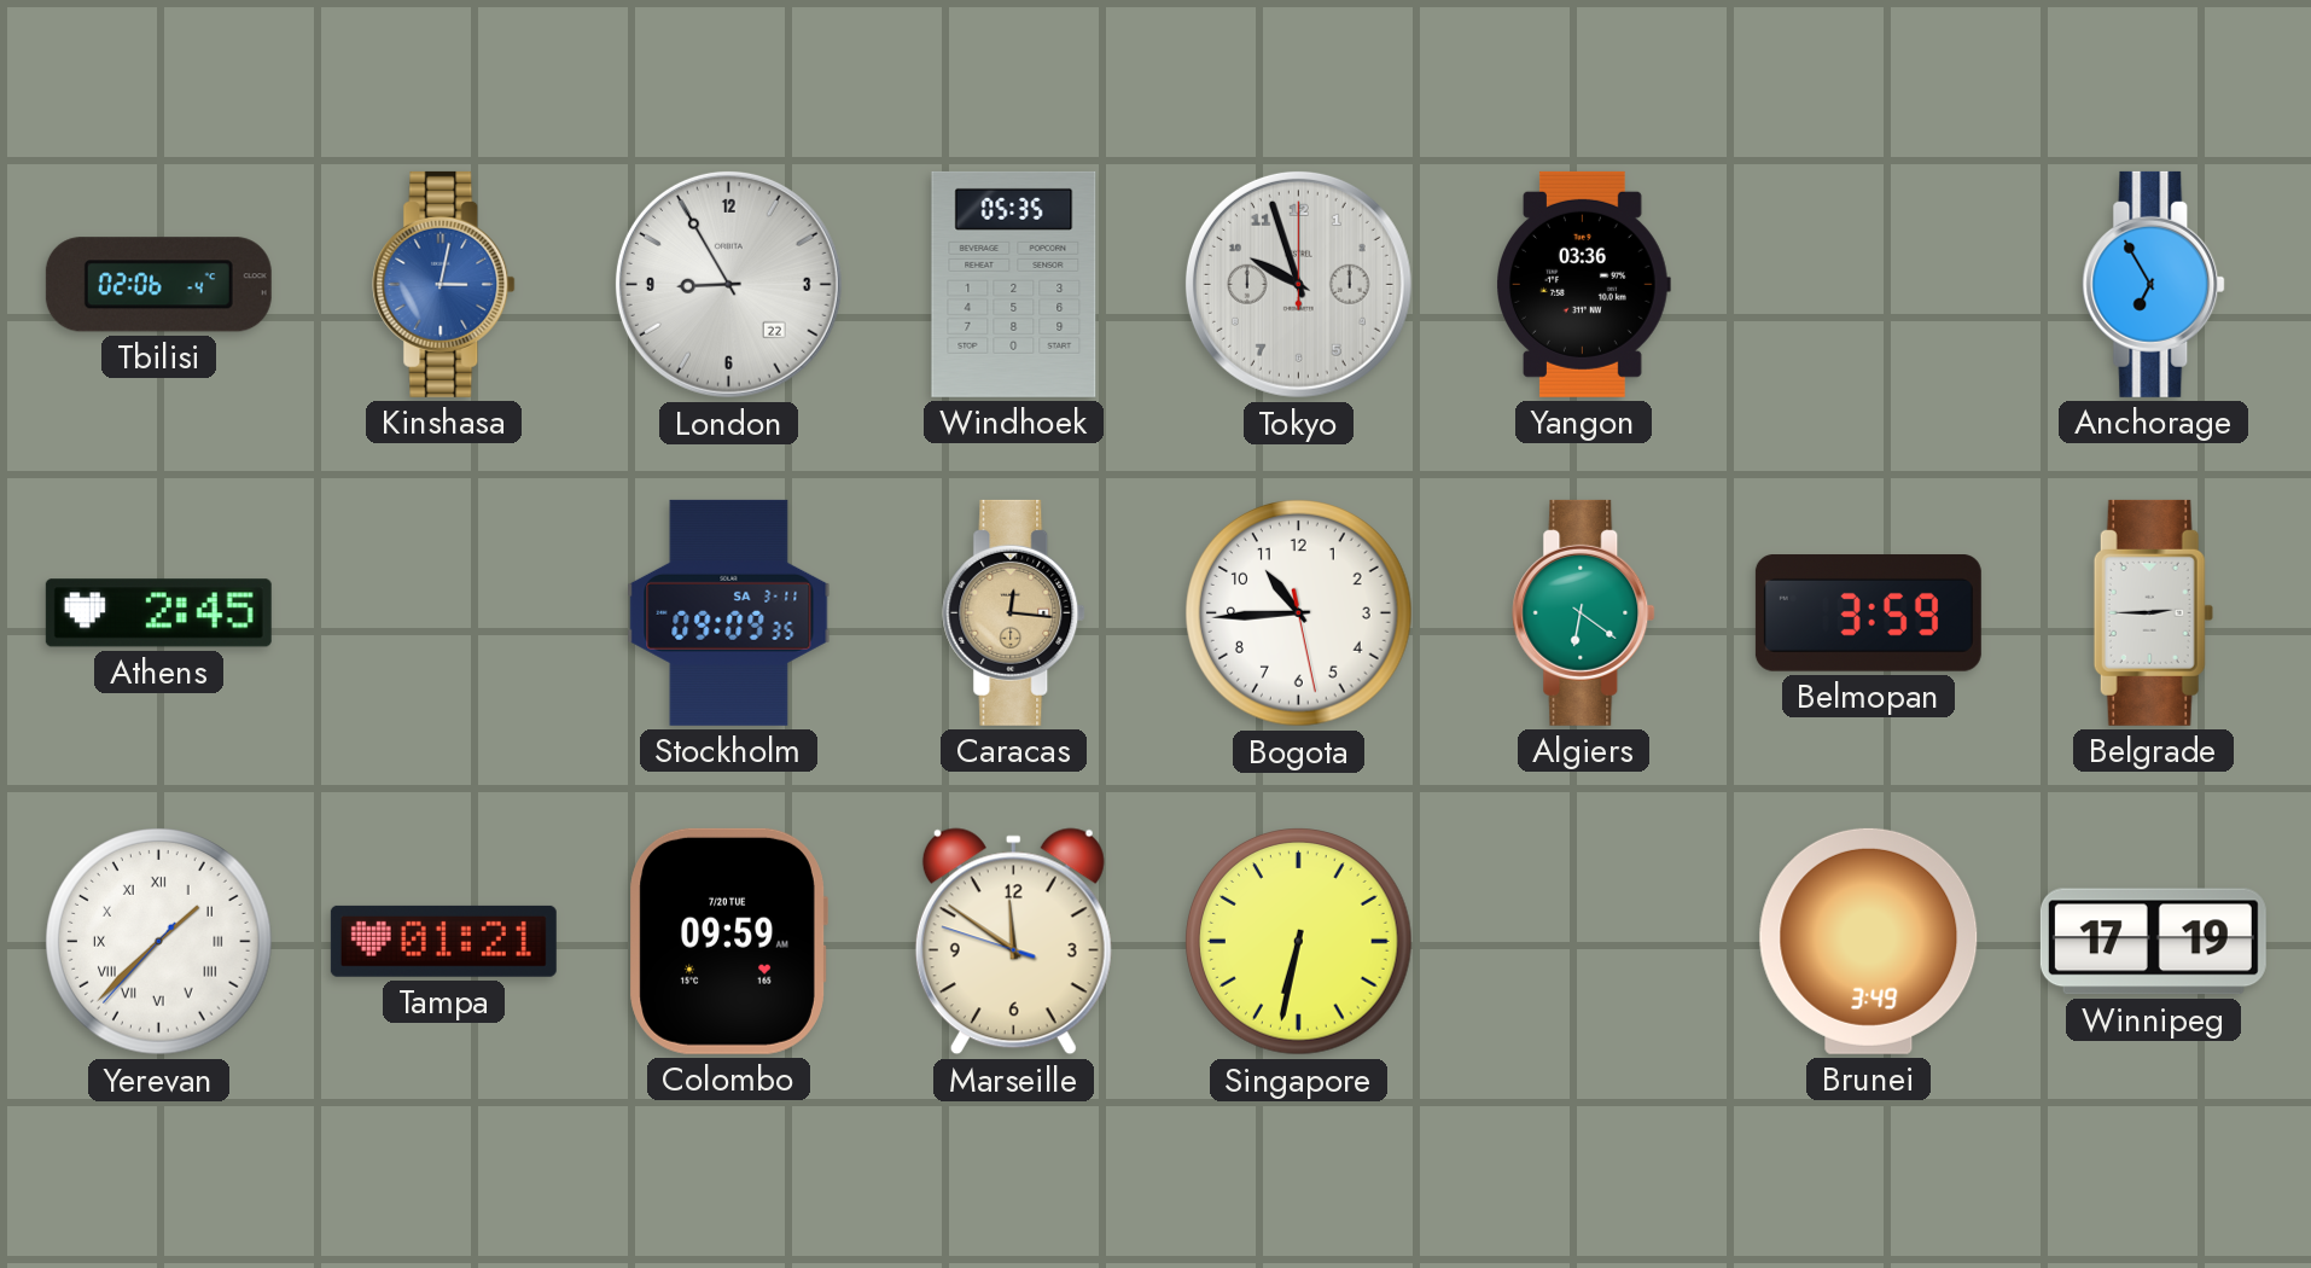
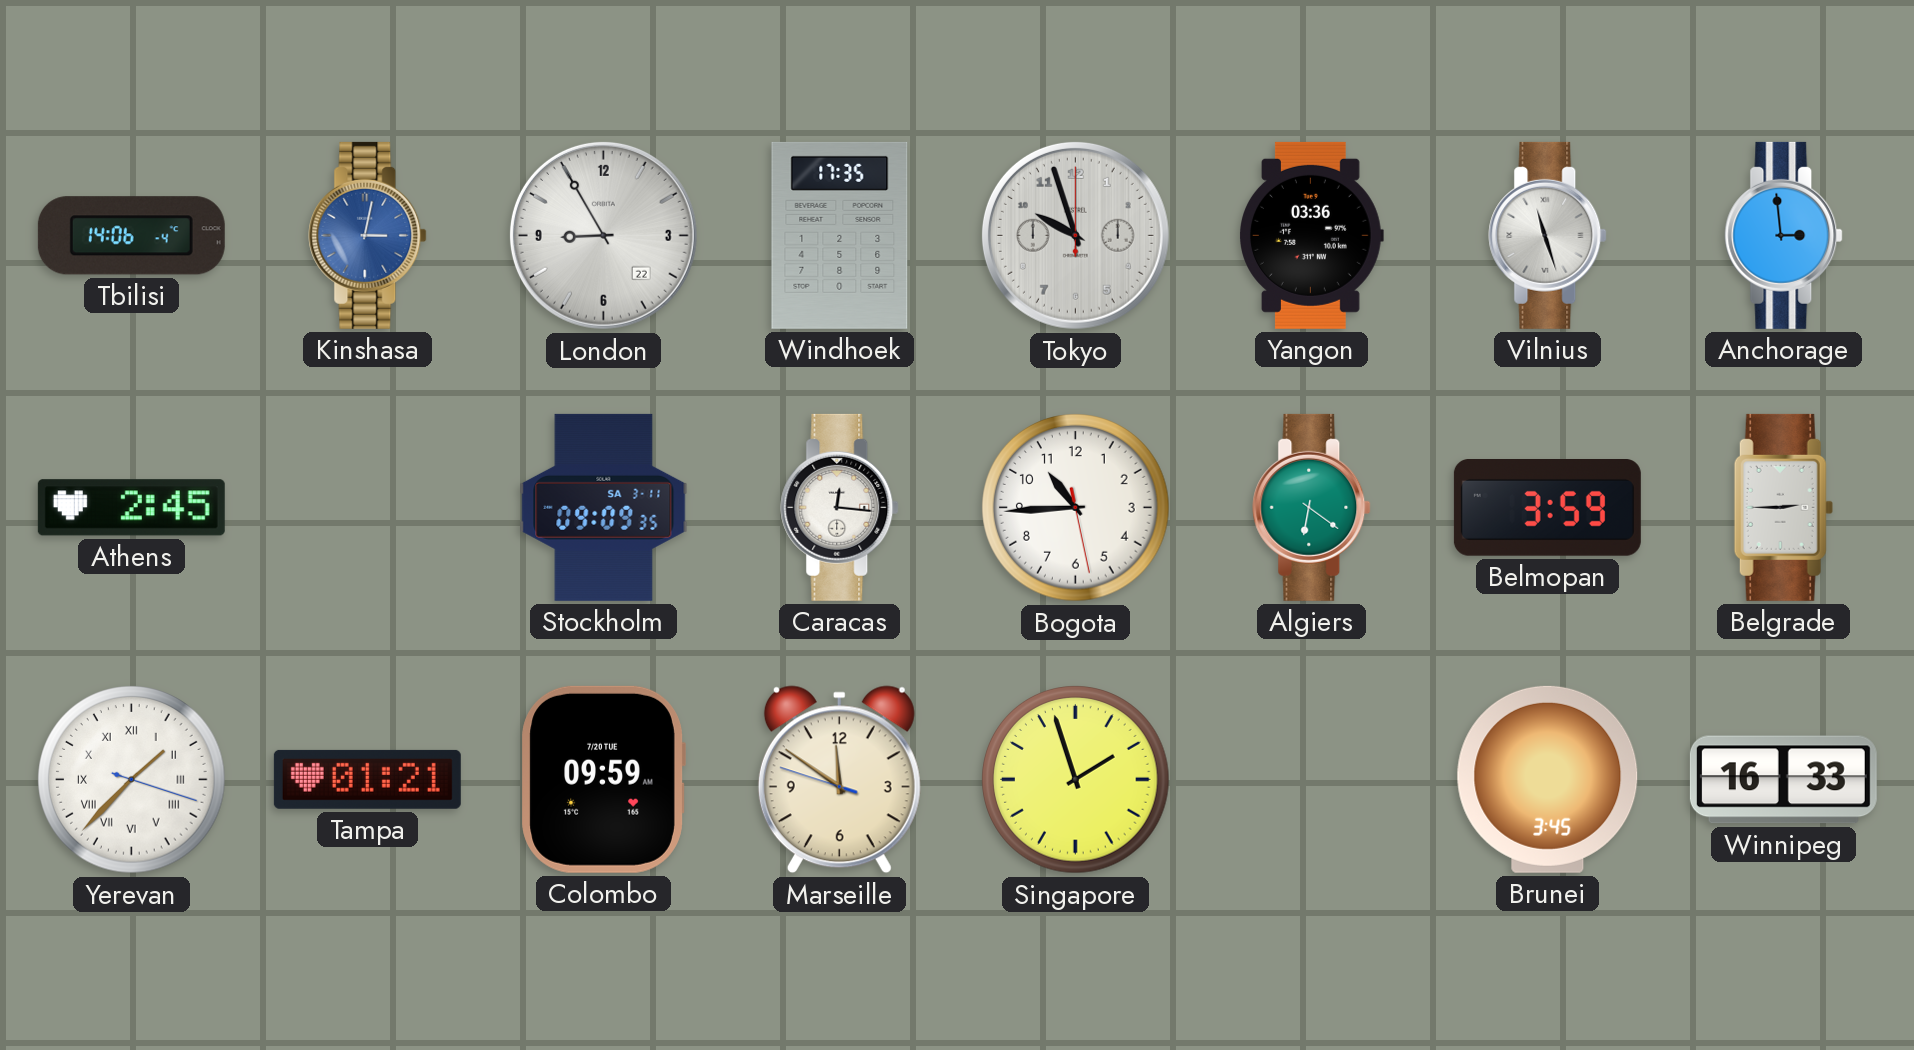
Tbilisi: 02:06 -> 14:06
Windhoek: 05:35 -> 17:35
Vilnius: none -> 11:27
Anchorage: 6:55 -> 2:59
Caracas dial: champagne -> white
Yerevan: 1:37:37 -> 1:37:18
Singapore: 6:32 -> 1:57
Brunei: 3:49 -> 3:45
Winnipeg: 17:19 -> 16:33
